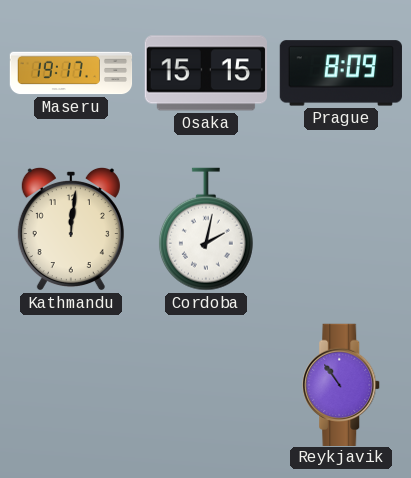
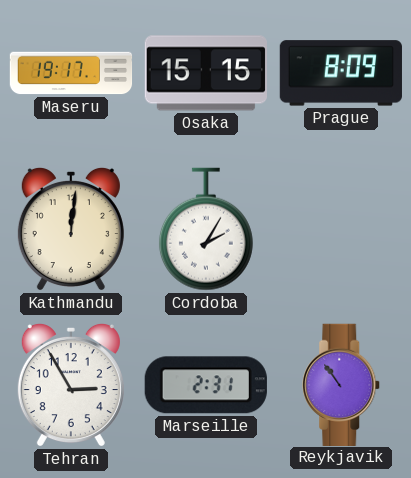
Cordoba: 2:02 -> 2:05
Tehran: none -> 2:55
Marseille: none -> 2:31
